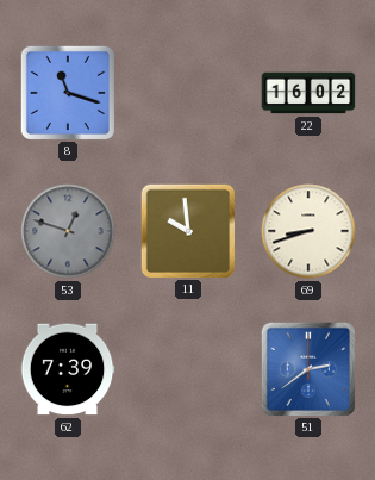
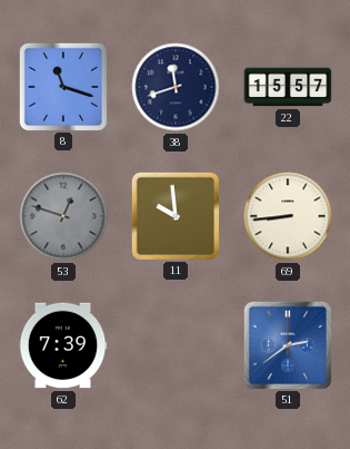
38: none -> 11:42
22: 16:02 -> 15:57
69: 8:42 -> 8:44
